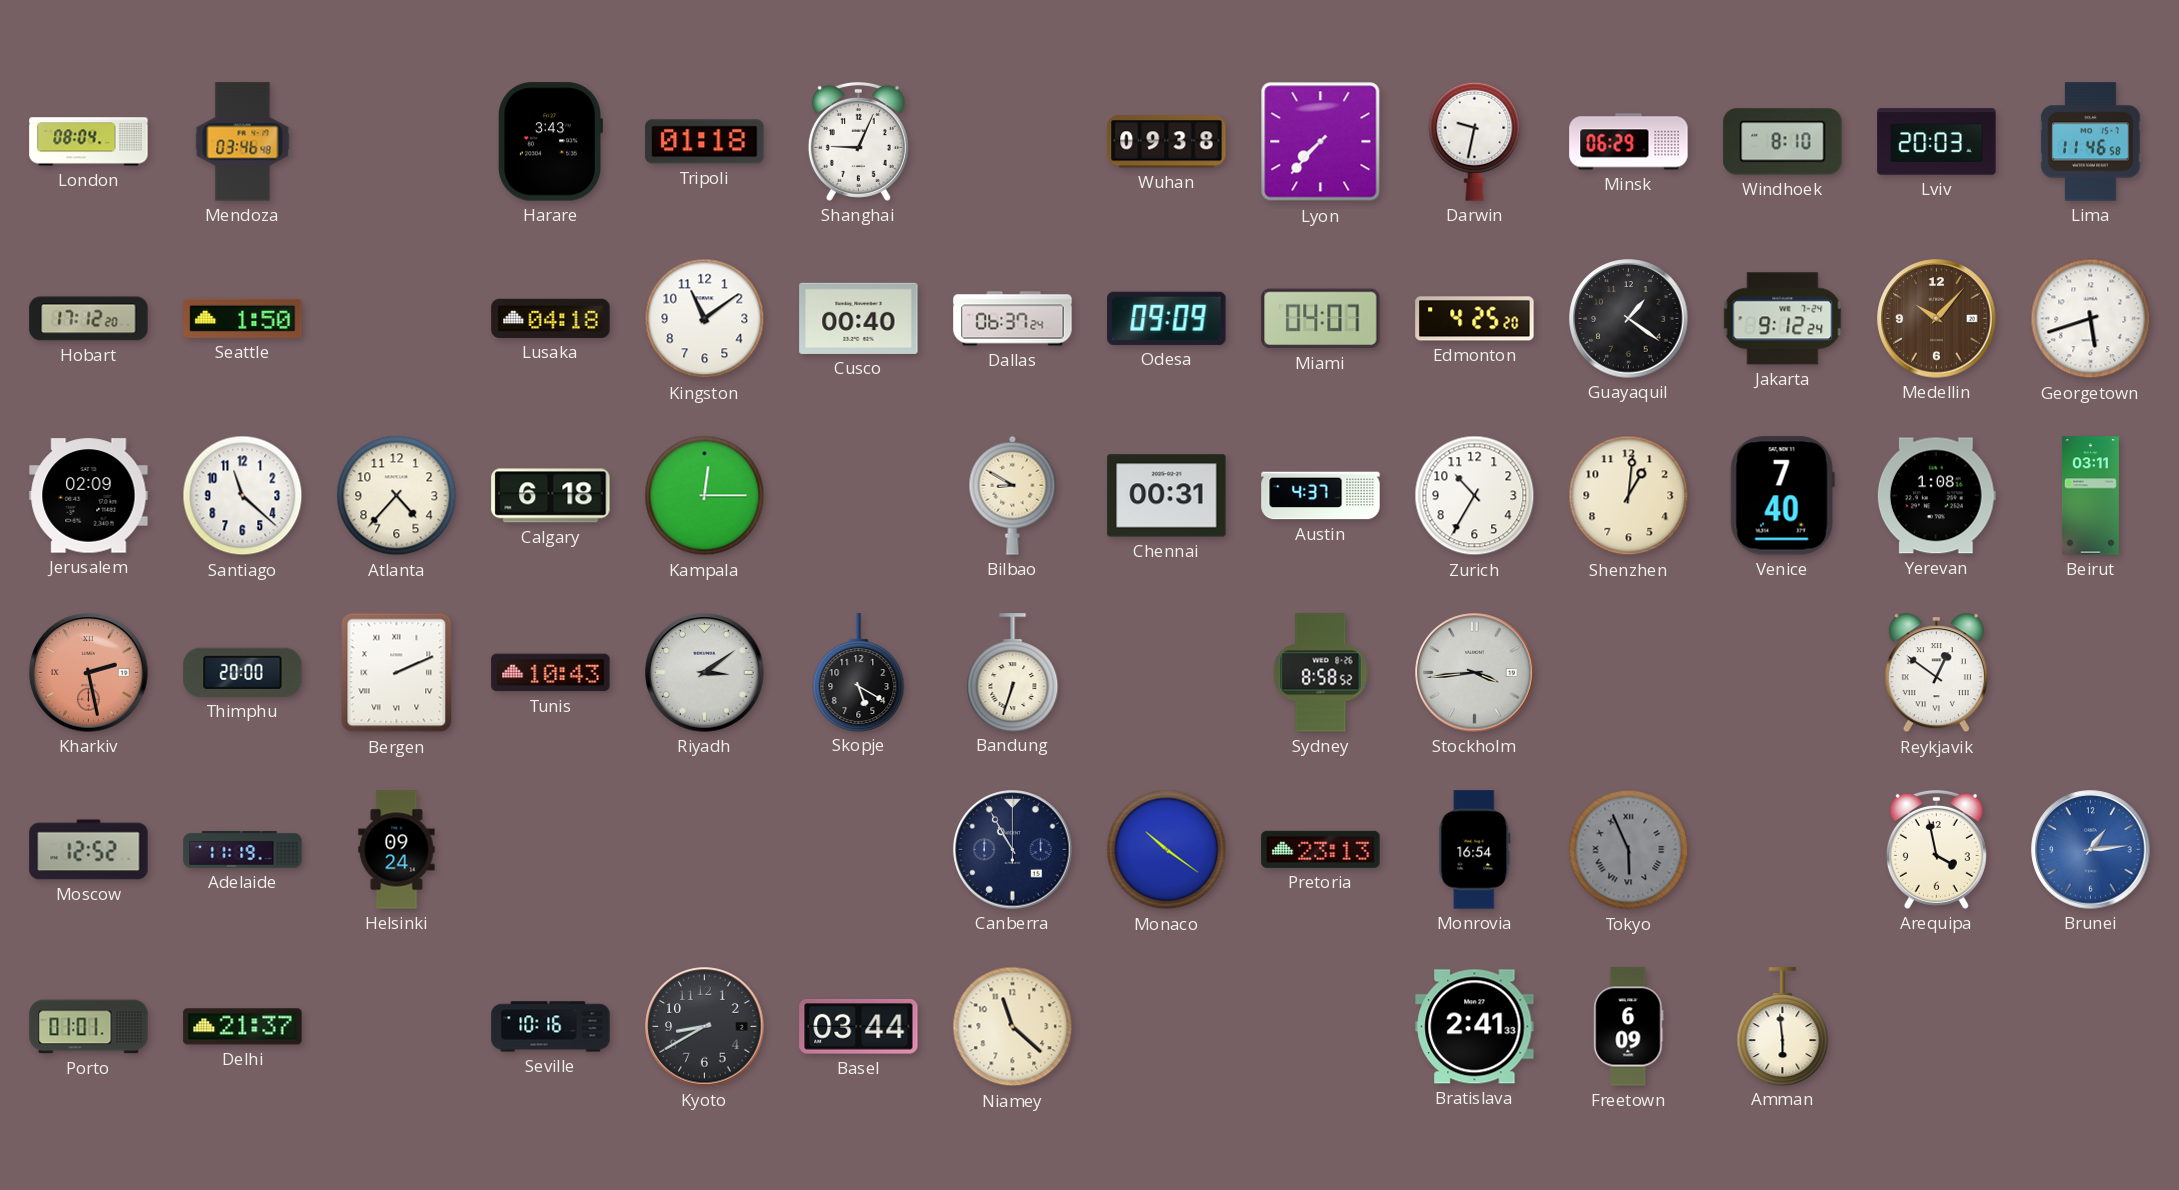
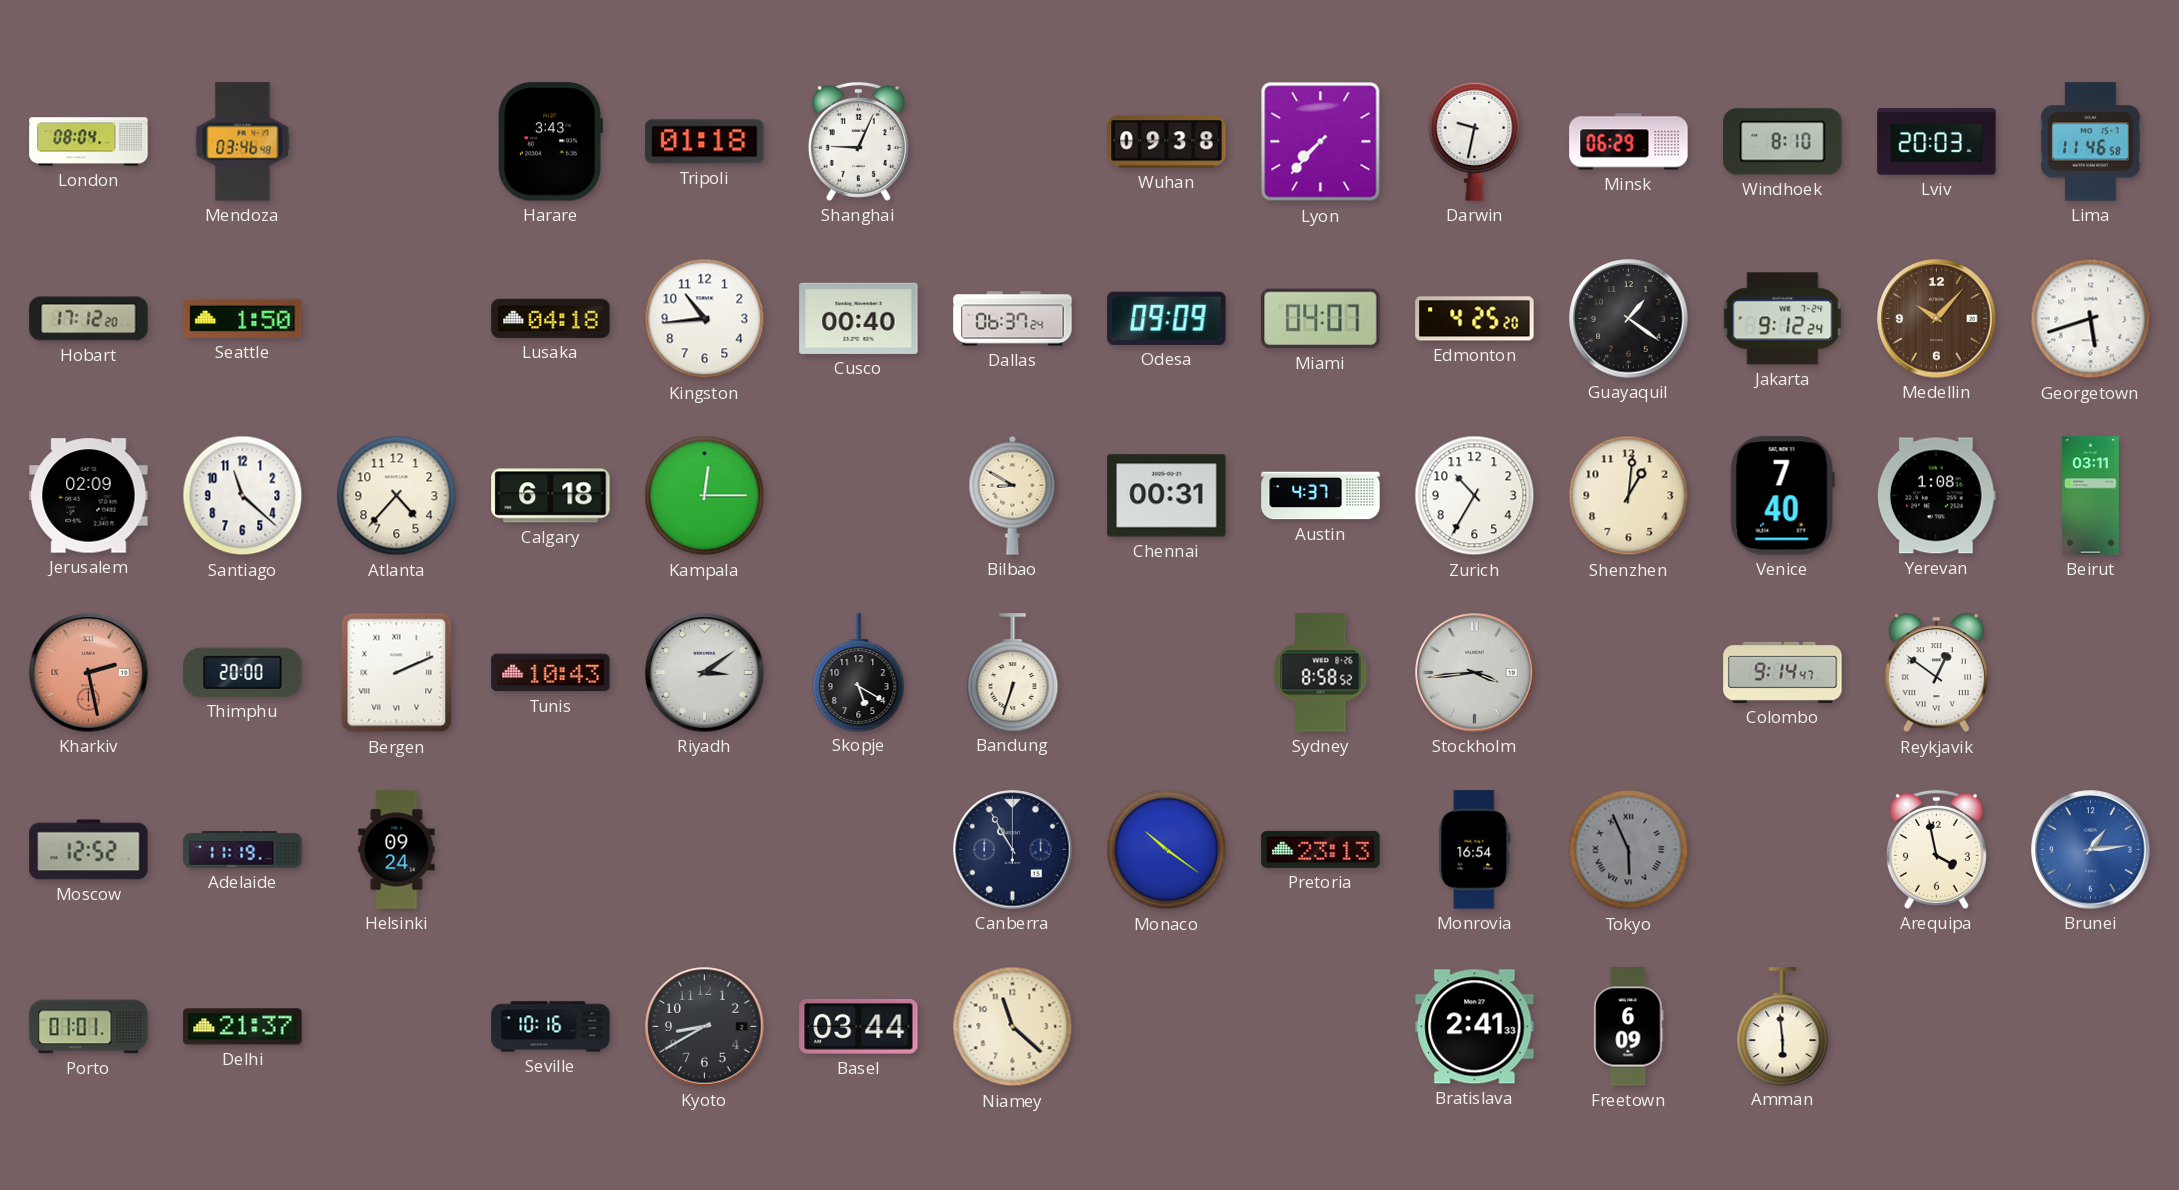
Kingston: 11:09 -> 10:44
Colombo: none -> 9:14
